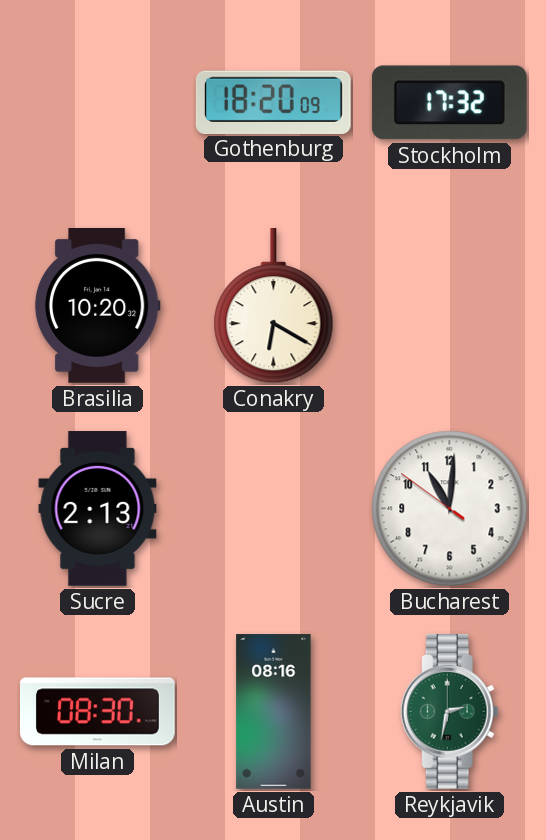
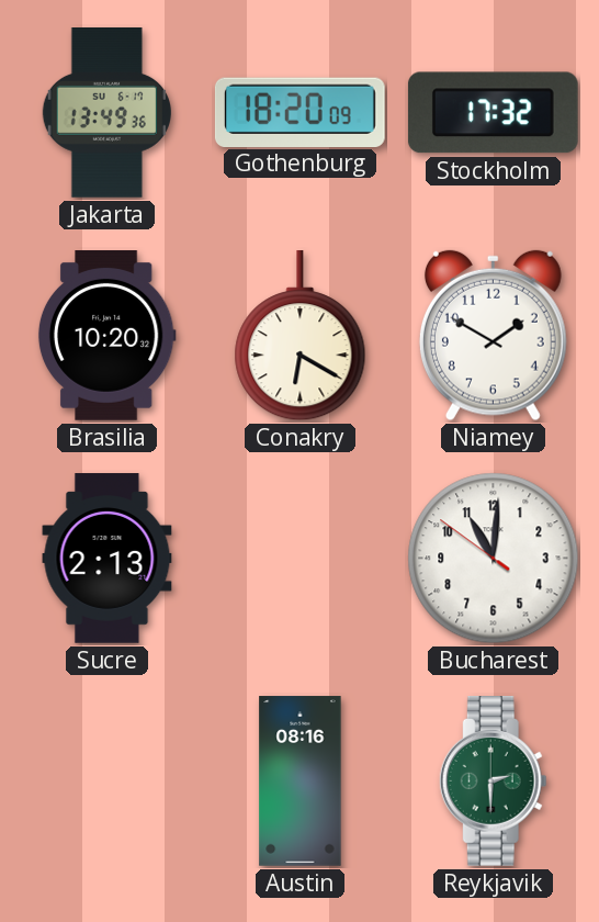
Jakarta: none -> 13:49
Niamey: none -> 1:50
Milan: 08:30 -> none
Reykjavik: 2:32 -> 2:30
